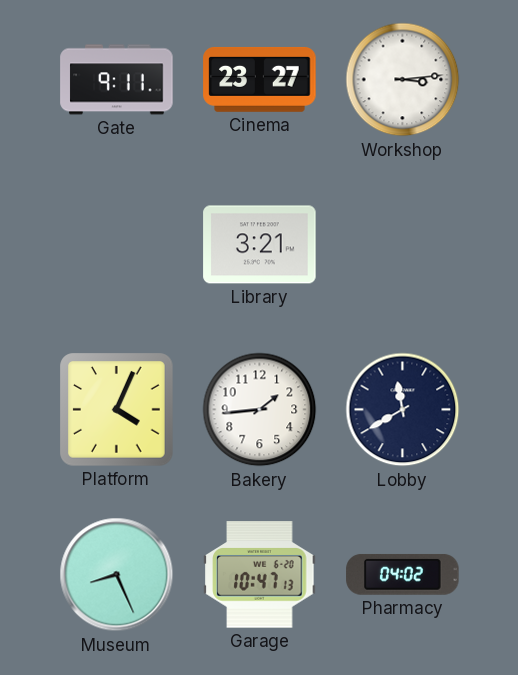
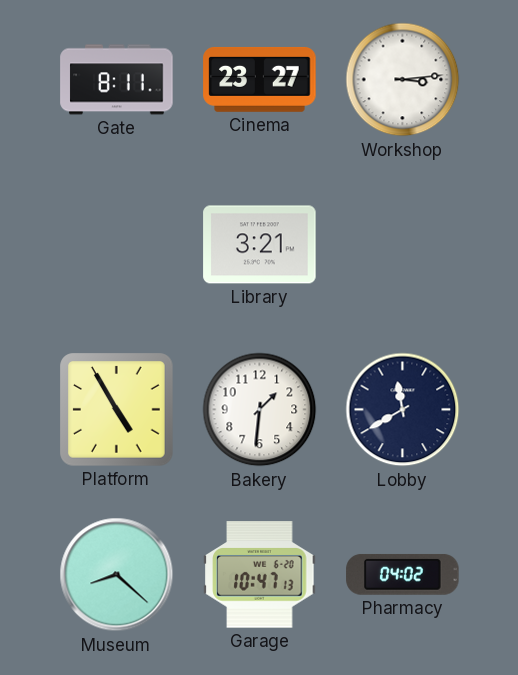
Gate: 9:11 -> 8:11
Platform: 4:04 -> 4:55
Bakery: 1:44 -> 1:31
Museum: 8:26 -> 8:22
